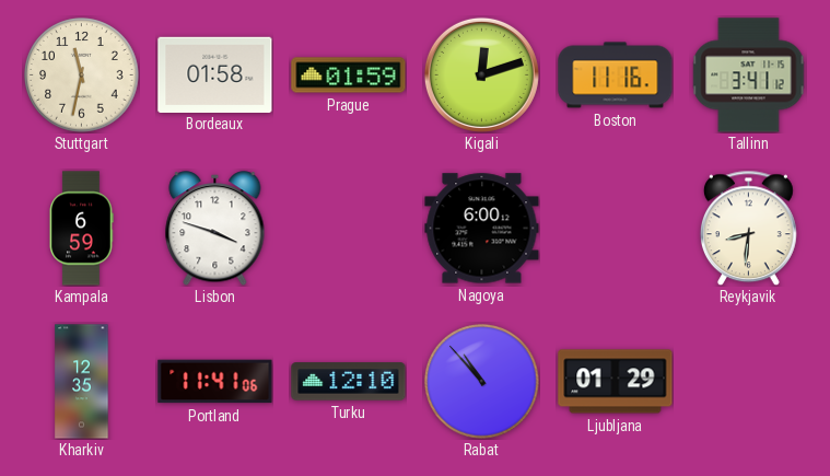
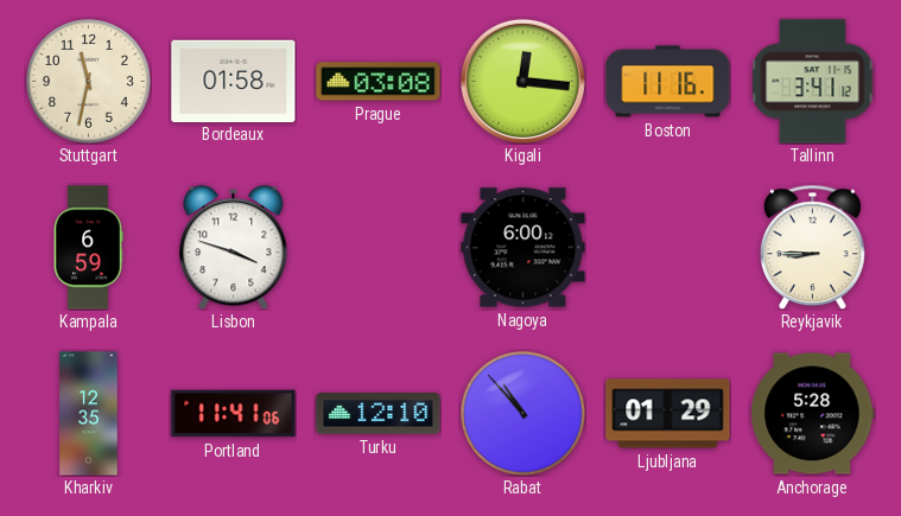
Prague: 01:59 -> 03:08
Kigali: 12:12 -> 12:16
Reykjavik: 8:31 -> 8:45
Anchorage: none -> 5:28
